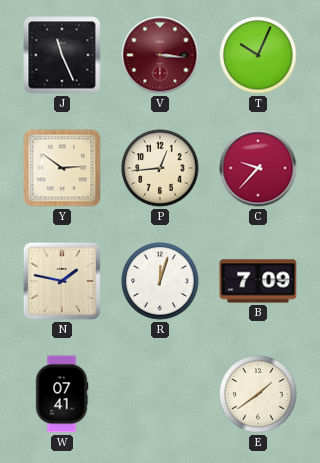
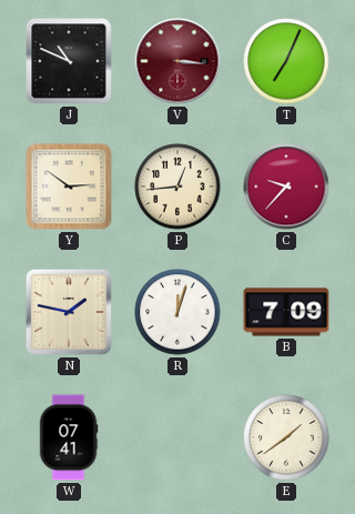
J: 11:26 -> 10:49
T: 10:04 -> 7:04
